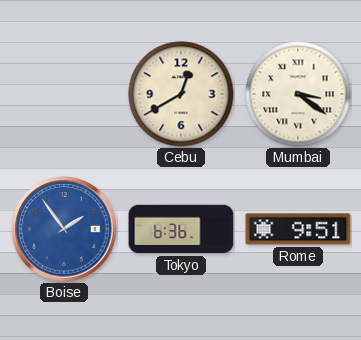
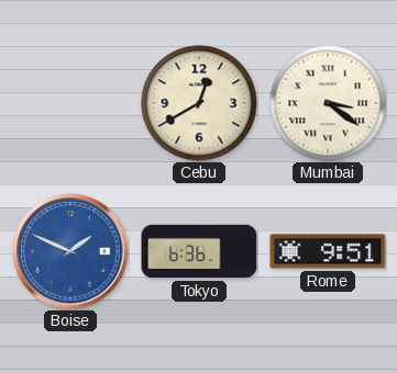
Boise: 1:54 -> 1:49
